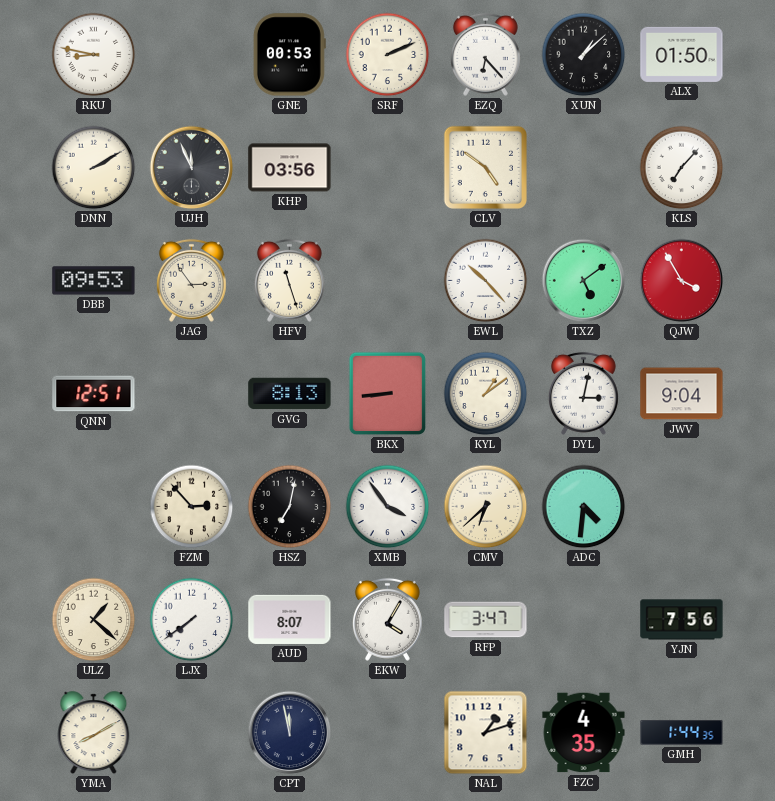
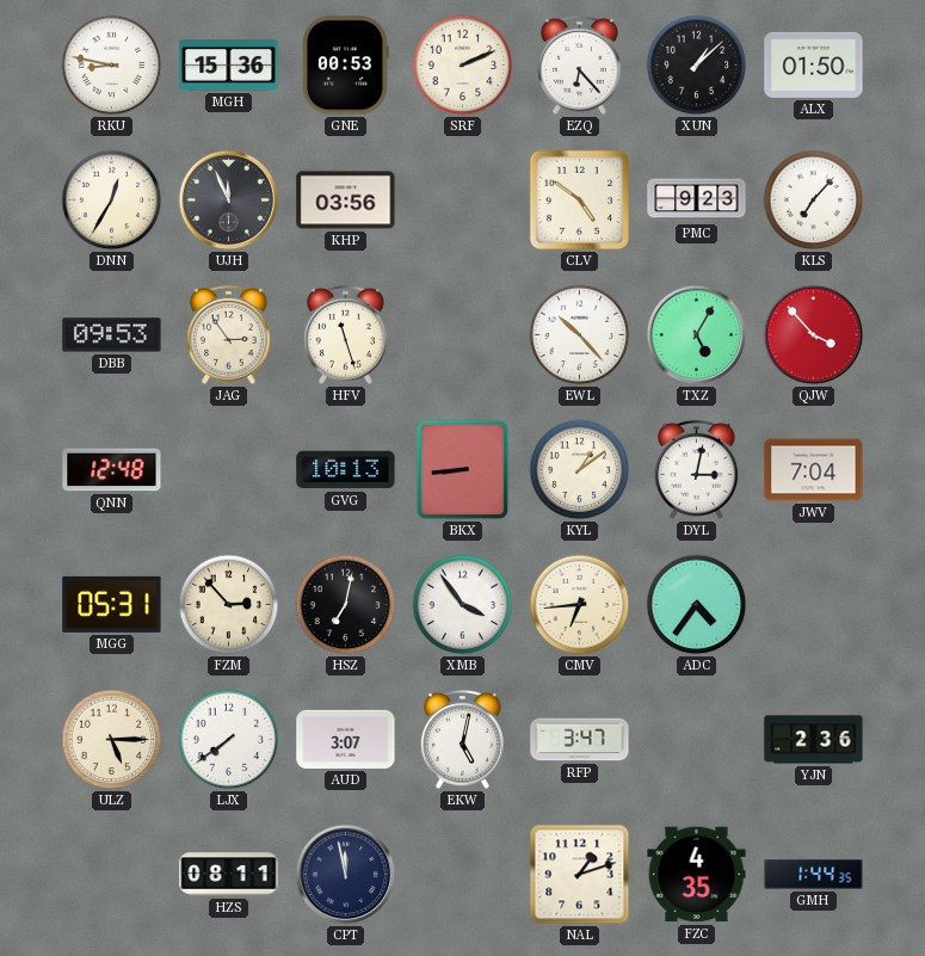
MGH: none -> 15:36
DNN: 2:10 -> 12:35
PMC: none -> 9:23
TXZ: 5:09 -> 5:05
QJW: 3:55 -> 3:53
QNN: 12:51 -> 12:48
GVG: 8:13 -> 10:13
JWV: 9:04 -> 7:04
MGG: none -> 05:31
CMV: 6:38 -> 6:44
ADC: 4:31 -> 4:36
ULZ: 1:22 -> 5:15
AUD: 8:07 -> 3:07
EKW: 4:05 -> 5:02
YJN: 7:56 -> 2:36
YMA: 8:10 -> none
HZS: none -> 08:11
